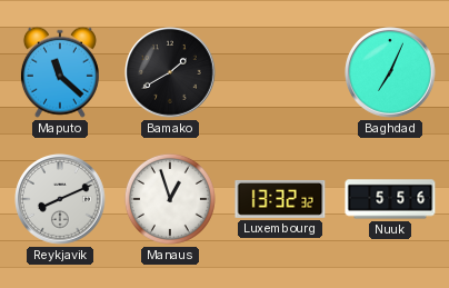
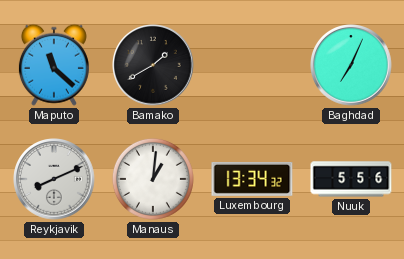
Manaus: 12:57 -> 1:01
Luxembourg: 13:32 -> 13:34
